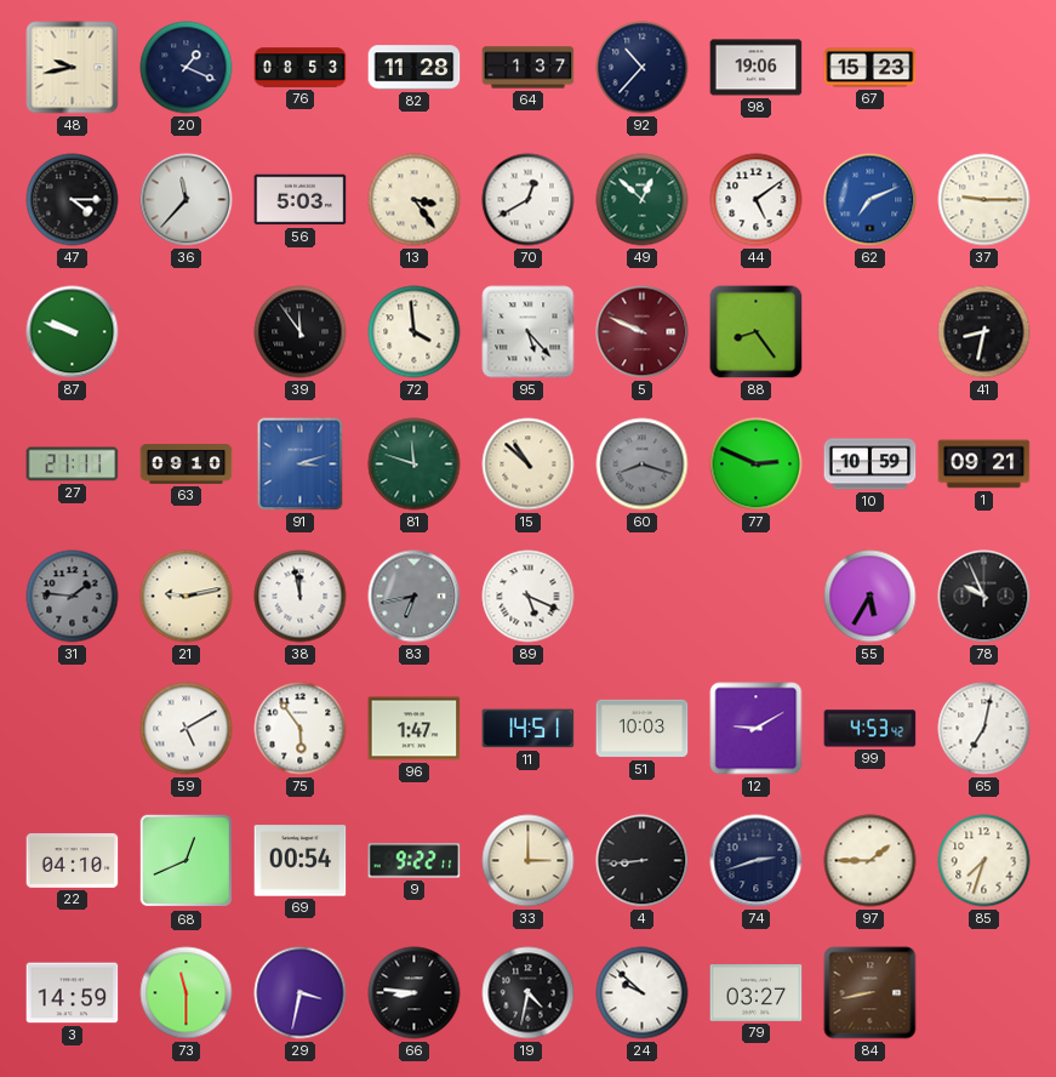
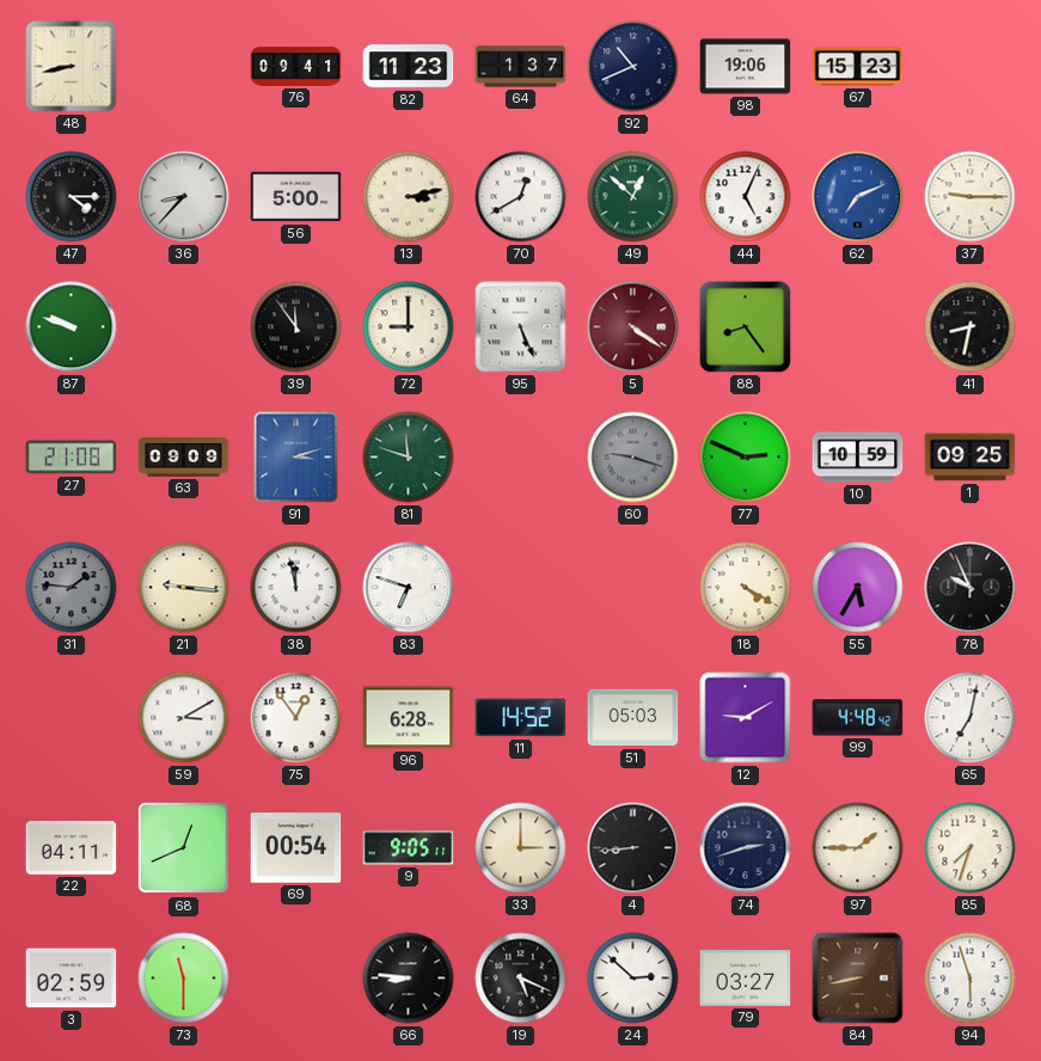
48: 9:43 -> 8:43
20: 1:19 -> none
76: 08:53 -> 09:41
82: 11:28 -> 11:23
92: 10:37 -> 10:41
36: 11:37 -> 8:37
56: 5:03 -> 5:00
13: 3:24 -> 3:13
44: 5:09 -> 5:04
72: 3:59 -> 9:00
95: 5:23 -> 5:26
5: 9:49 -> 4:21
27: 21:11 -> 21:08
63: 09:10 -> 09:09
15: 10:52 -> none
60: 8:18 -> 9:18
1: 09:21 -> 09:25
21: 9:13 -> 9:16
83: 6:43 -> 6:48
83 dial: grey -> white
89: 5:19 -> none
18: none -> 4:20
59: 5:10 -> 3:10
75: 5:54 -> 12:54
96: 1:47 -> 6:28
11: 14:51 -> 14:52
51: 10:03 -> 05:03
99: 4:53 -> 4:48
22: 04:10 -> 04:11
9: 9:22 -> 9:05
3: 14:59 -> 02:59
29: 3:32 -> none
19: 4:32 -> 5:19
24: 9:52 -> 2:52
94: none -> 5:57
